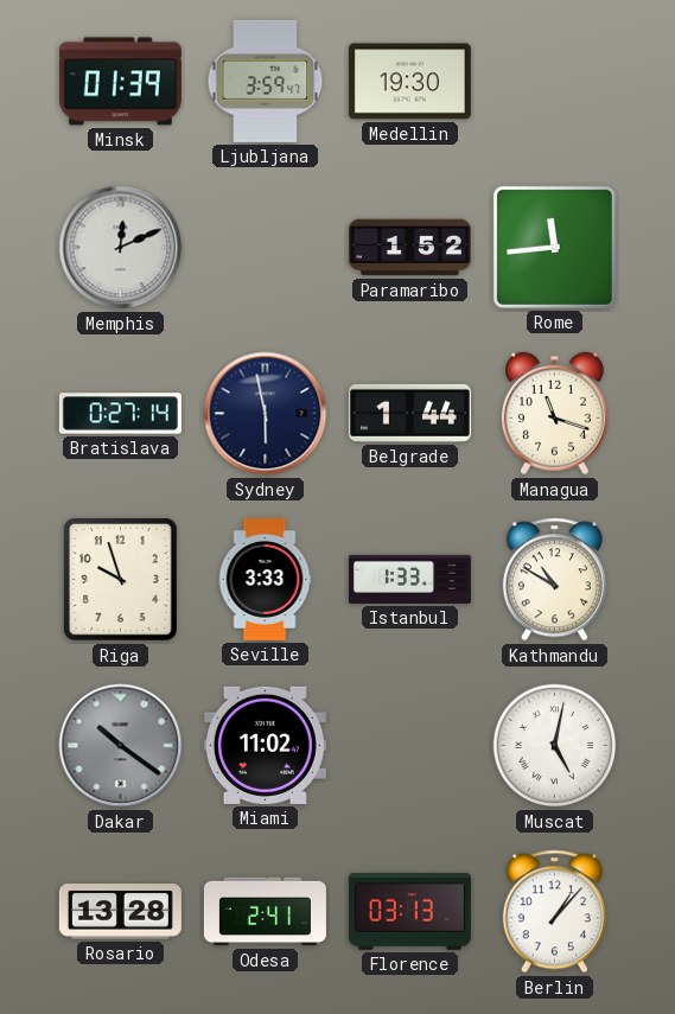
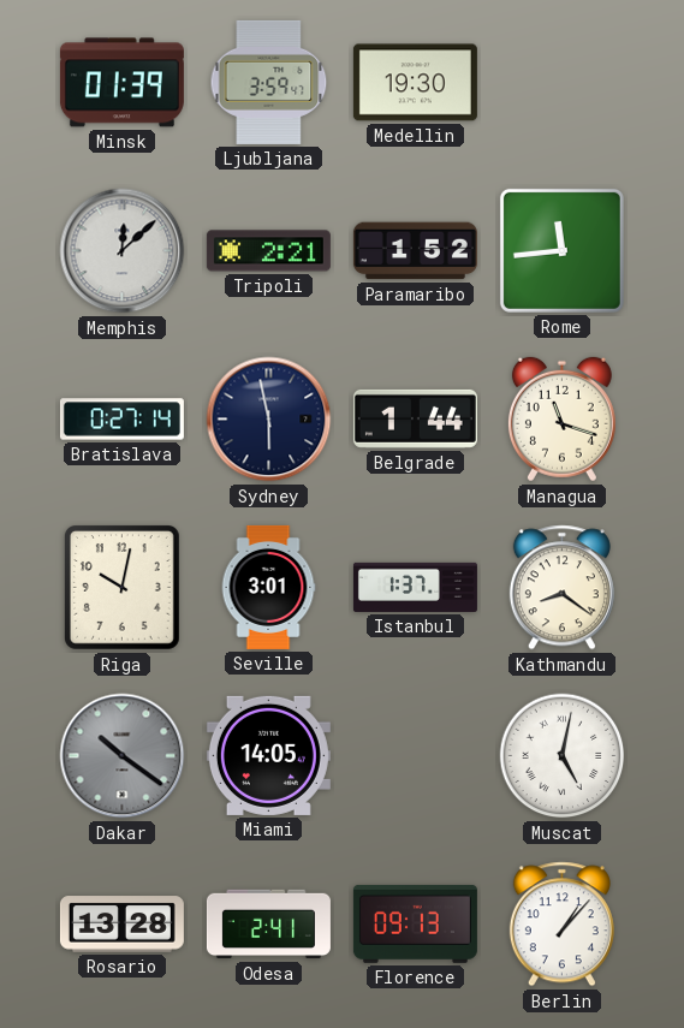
Memphis: 12:11 -> 12:08
Tripoli: none -> 2:21
Riga: 9:57 -> 10:02
Seville: 3:33 -> 3:01
Istanbul: 1:33 -> 1:37
Kathmandu: 10:50 -> 8:21
Miami: 11:02 -> 14:05
Florence: 03:13 -> 09:13
